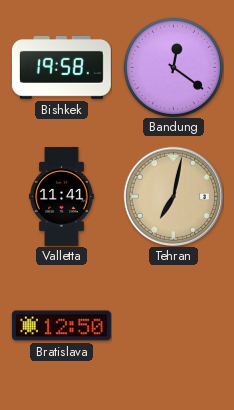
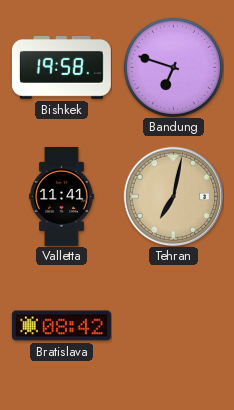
Bandung: 12:21 -> 6:48
Bratislava: 12:50 -> 08:42
